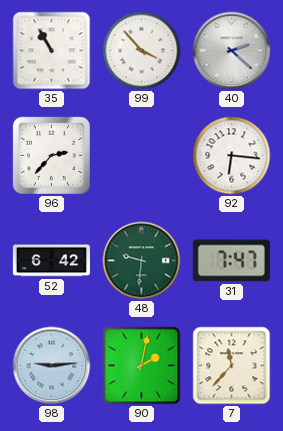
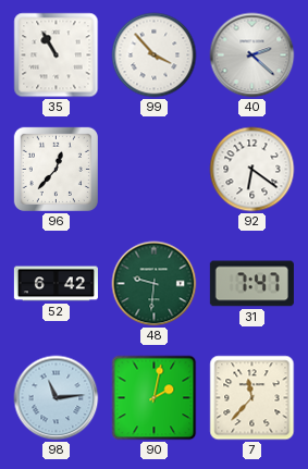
96: 2:37 -> 12:37
92: 6:16 -> 6:21
98: 9:14 -> 11:14
